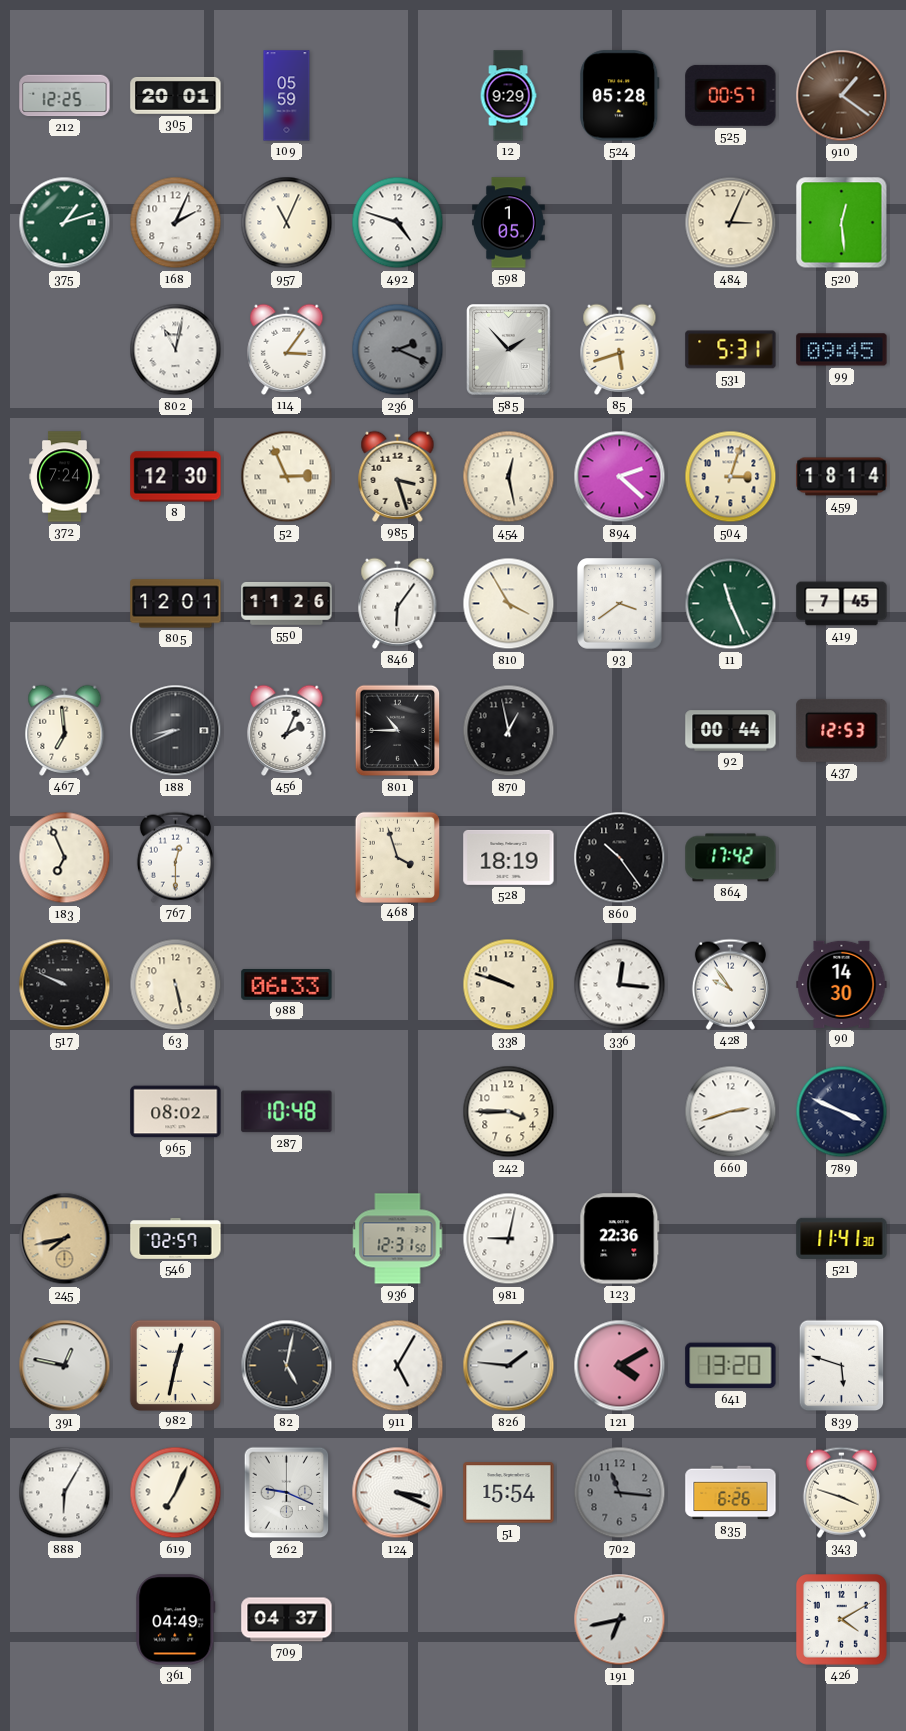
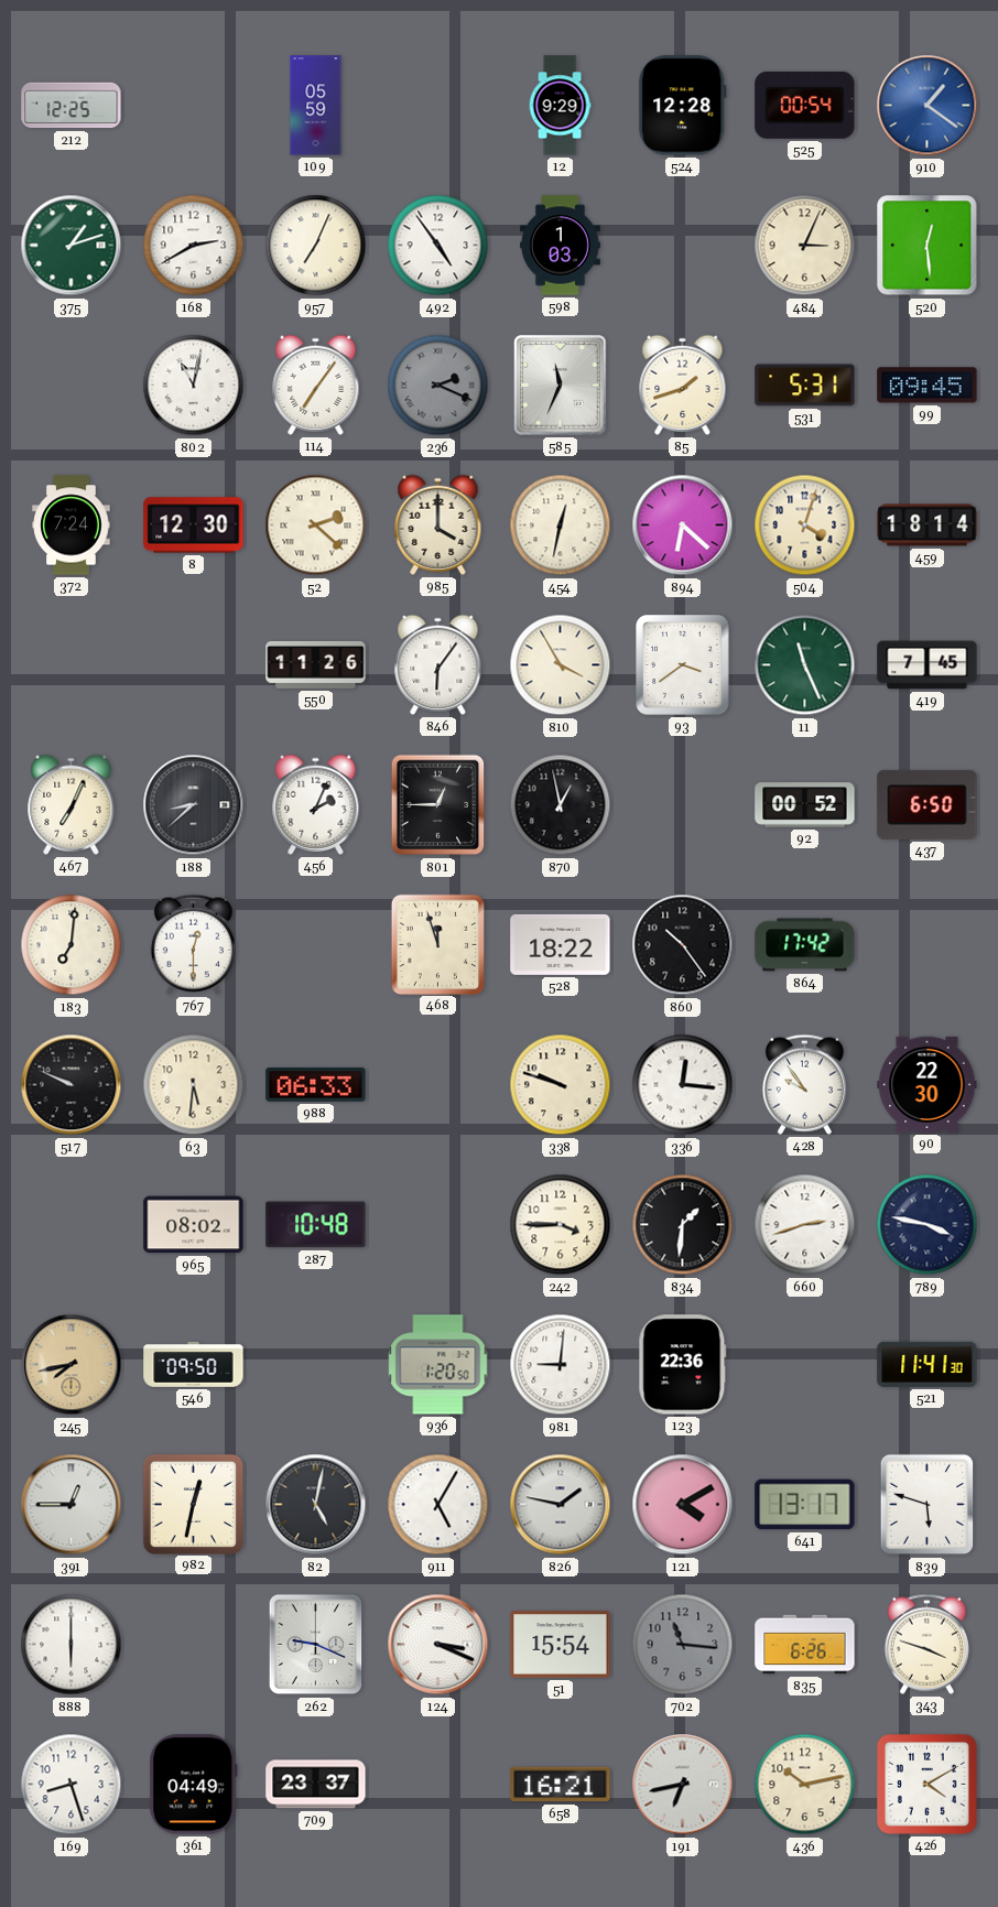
305: 20:01 -> none
524: 05:28 -> 12:28
525: 00:57 -> 00:54
910 dial: brown -> blue
168: 2:04 -> 2:40
957: 11:04 -> 7:04
492: 4:48 -> 4:54
598: 1:05 -> 1:03
114: 3:06 -> 7:06
585: 1:53 -> 11:34
85: 5:42 -> 1:42
52: 2:56 -> 2:22
985: 3:27 -> 4:00
454: 12:28 -> 12:32
894: 2:22 -> 6:22
504: 3:03 -> 4:03
805: 12:01 -> none
467: 6:59 -> 7:04
188: 8:41 -> 8:38
801: 10:45 -> 12:45
92: 00:44 -> 00:52
437: 12:53 -> 6:50
183: 6:56 -> 7:01
468: 3:57 -> 11:57
528: 18:19 -> 18:22
63: 5:28 -> 5:31
90: 14:30 -> 22:30
834: none -> 1:31
789: 3:49 -> 3:47
546: 02:57 -> 09:50
936: 12:31 -> 1:20
981: 9:02 -> 9:01
391: 12:47 -> 12:45
826: 1:46 -> 1:47
641: 13:20 -> 13:17
888: 6:05 -> 6:00
619: 7:04 -> none
169: none -> 8:27
709: 04:37 -> 23:37
658: none -> 16:21
436: none -> 10:13
